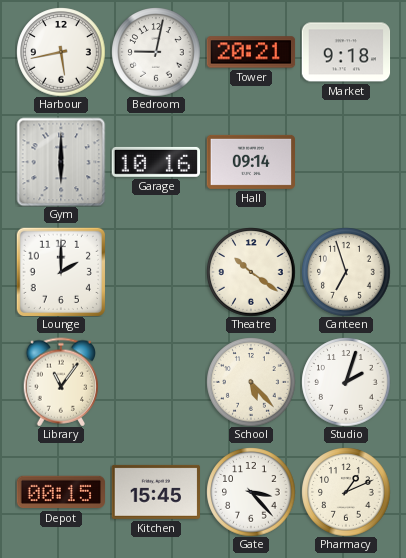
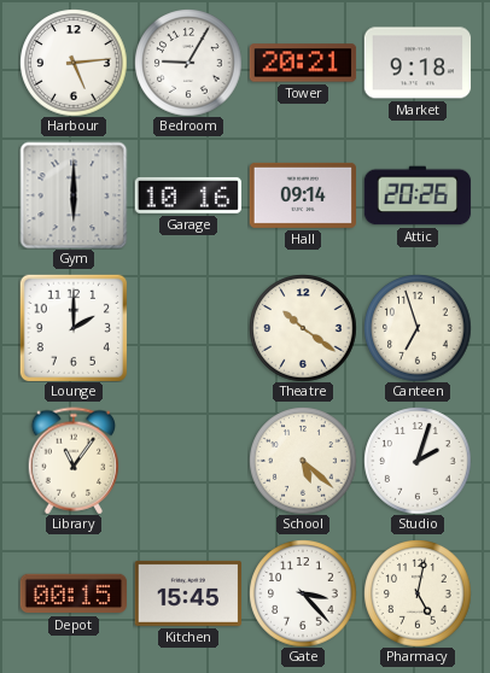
Harbour: 5:43 -> 5:14
Bedroom: 9:02 -> 9:05
Attic: none -> 20:26
School: 5:23 -> 5:22
Pharmacy: 1:11 -> 5:02
